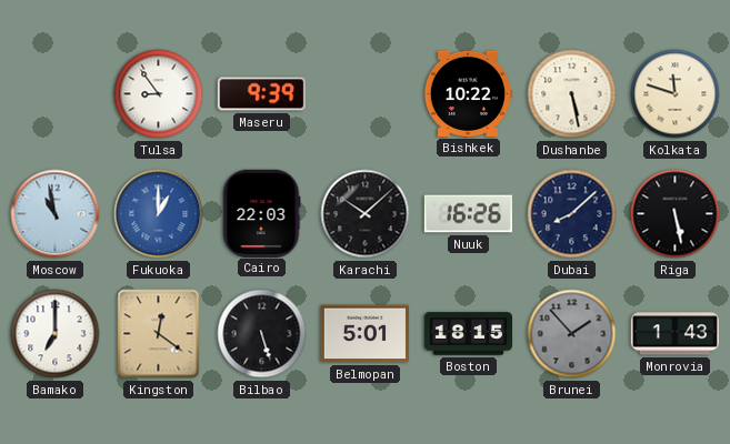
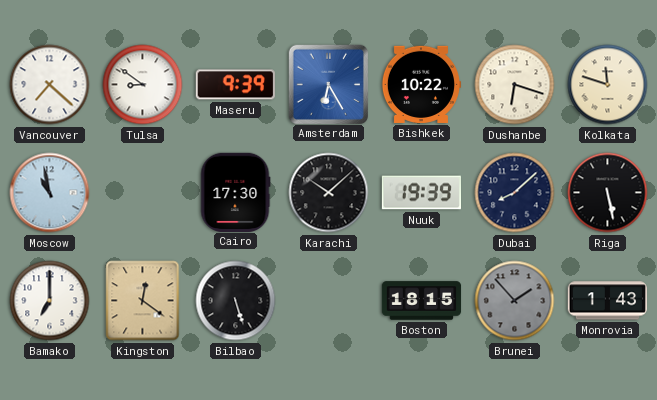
Vancouver: none -> 7:22
Tulsa: 8:54 -> 8:51
Amsterdam: none -> 6:25
Dushanbe: 5:28 -> 6:18
Fukuoka: 1:00 -> none
Cairo: 22:03 -> 17:30
Nuuk: 16:26 -> 19:39
Belmopan: 5:01 -> none
